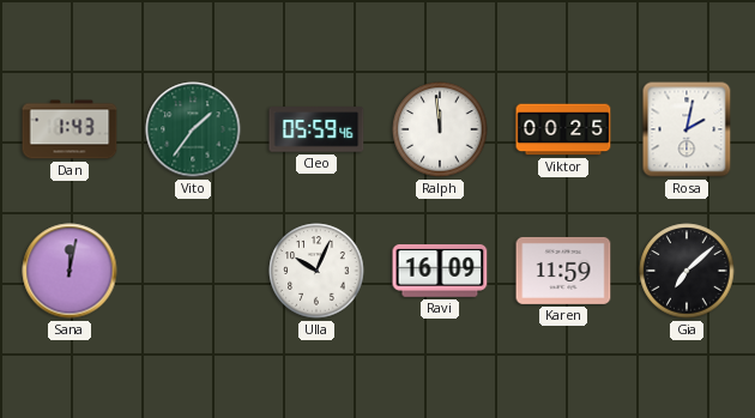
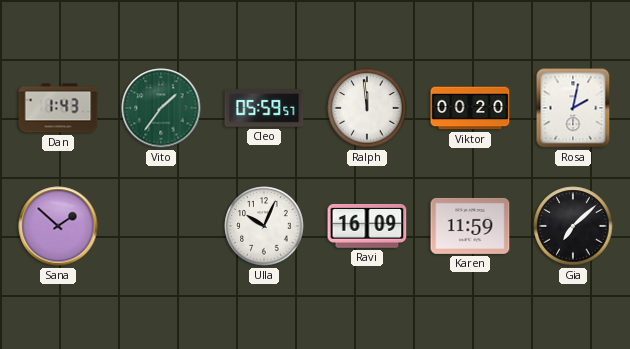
Cleo: 05:59:46 -> 05:59:57
Viktor: 00:25 -> 00:20
Sana: 12:02 -> 1:52
